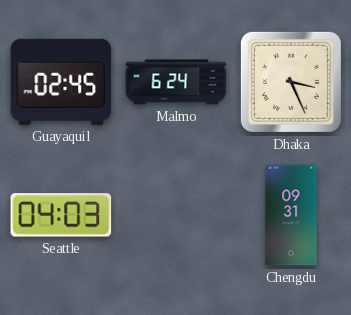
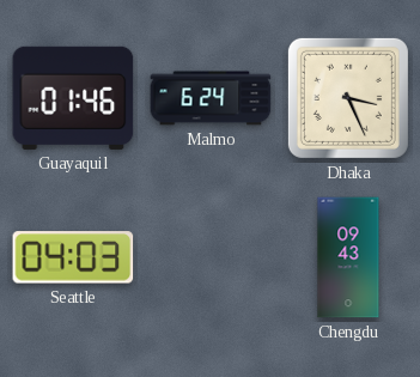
Guayaquil: 02:45 -> 01:46
Chengdu: 09:31 -> 09:43
